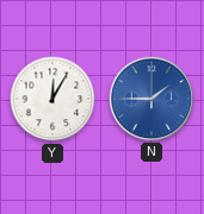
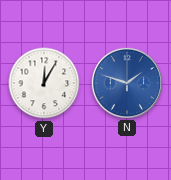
N: 1:45 -> 1:48
